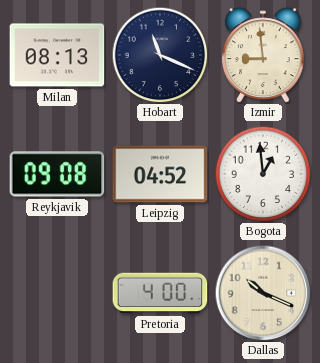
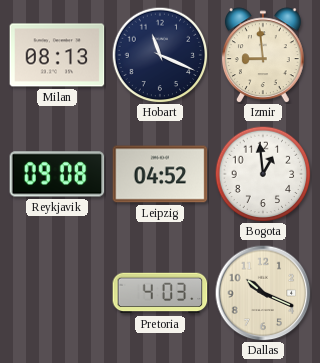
Pretoria: 4:00 -> 4:03
